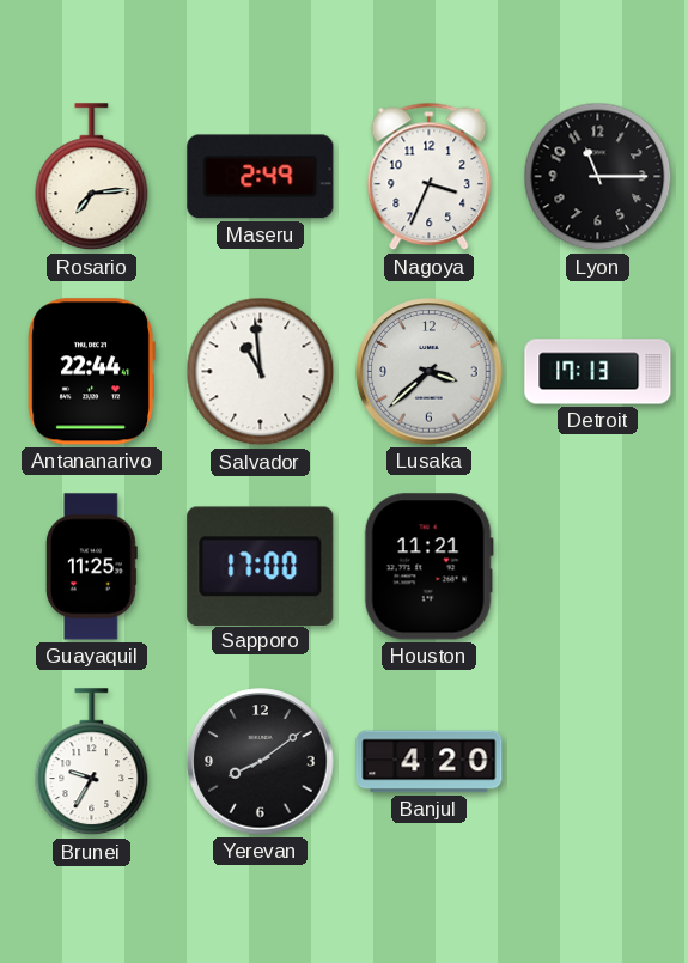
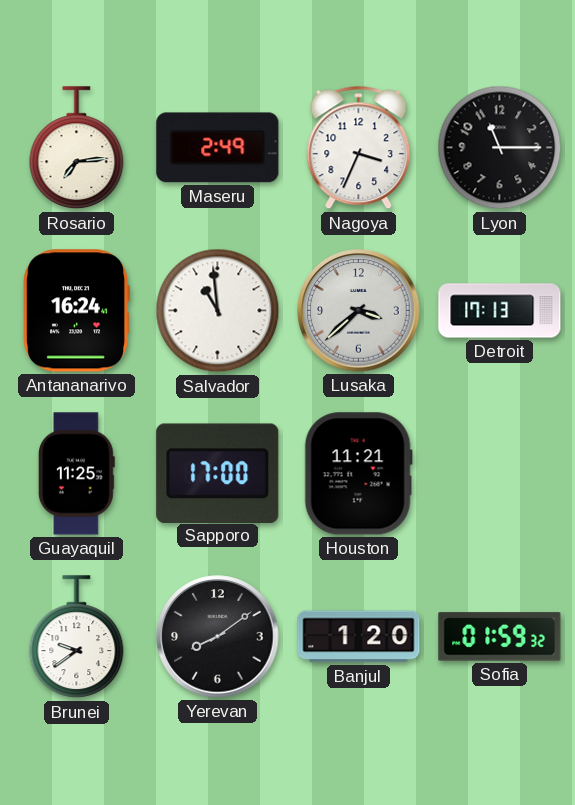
Antananarivo: 22:44 -> 16:24
Brunei: 9:35 -> 9:39
Banjul: 4:20 -> 1:20
Sofia: none -> 01:59
